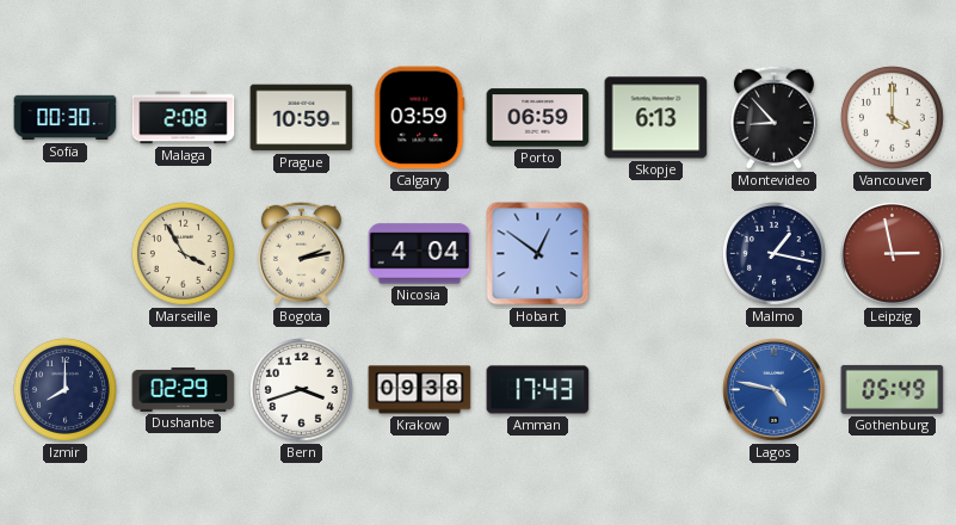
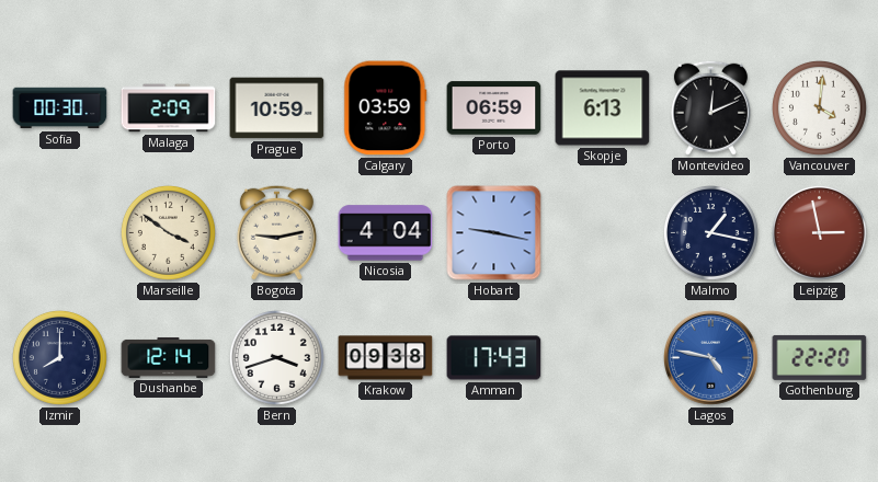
Malaga: 2:08 -> 2:09
Montevideo: 8:53 -> 12:11
Vancouver: 4:00 -> 4:01
Marseille: 3:55 -> 3:51
Bogota: 2:13 -> 9:13
Hobart: 12:51 -> 9:17
Dushanbe: 02:29 -> 12:14
Gothenburg: 05:49 -> 22:20
